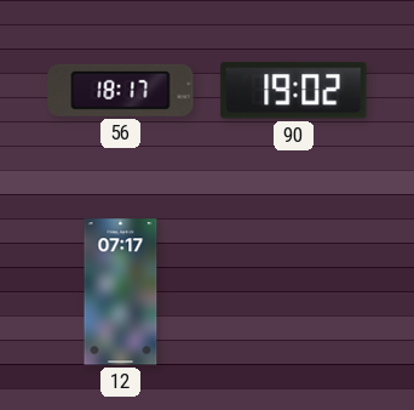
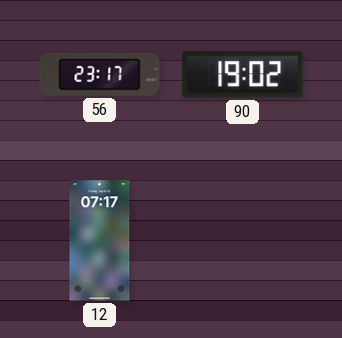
56: 18:17 -> 23:17
